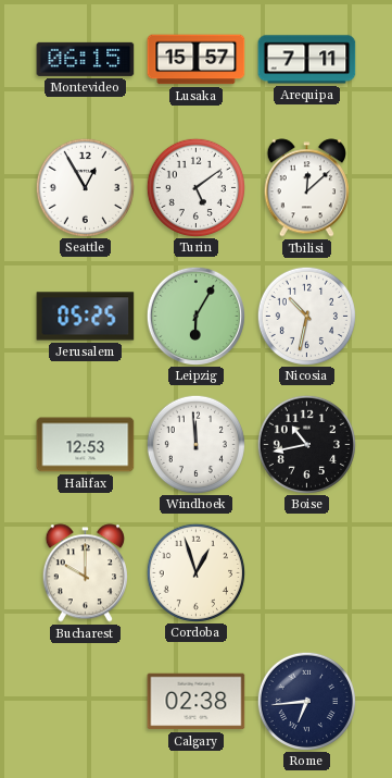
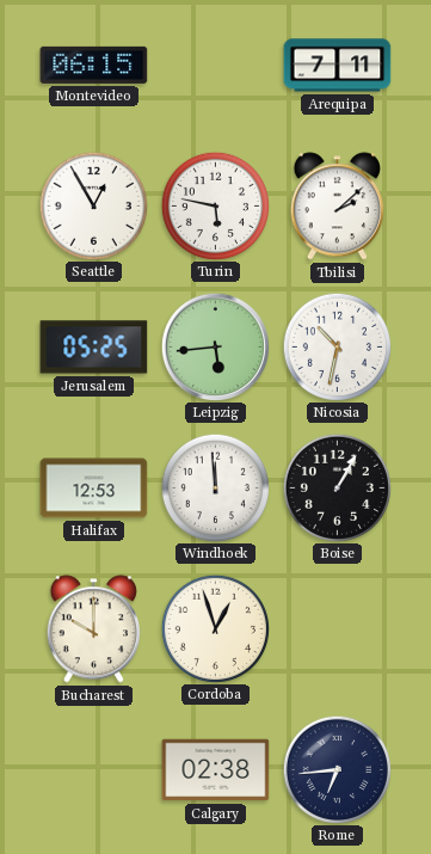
Lusaka: 15:57 -> none
Turin: 5:09 -> 5:47
Tbilisi: 12:08 -> 2:08
Leipzig: 6:05 -> 5:44
Boise: 10:43 -> 1:05
